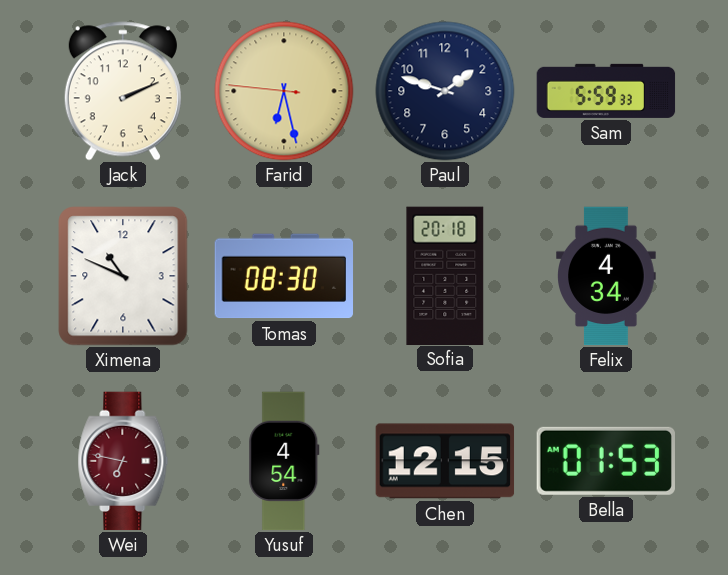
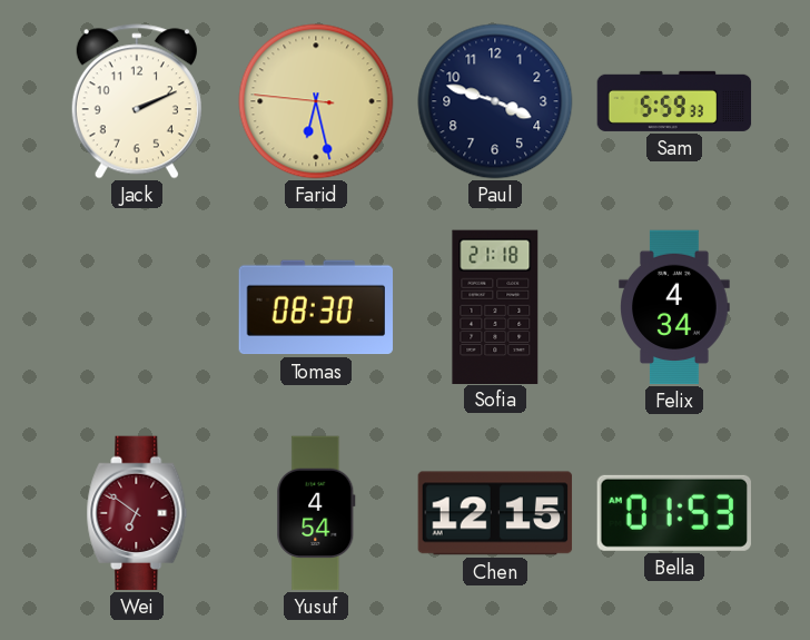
Paul: 1:48 -> 3:48
Ximena: 10:49 -> none
Sofia: 20:18 -> 21:18
Wei: 6:47 -> 6:51
